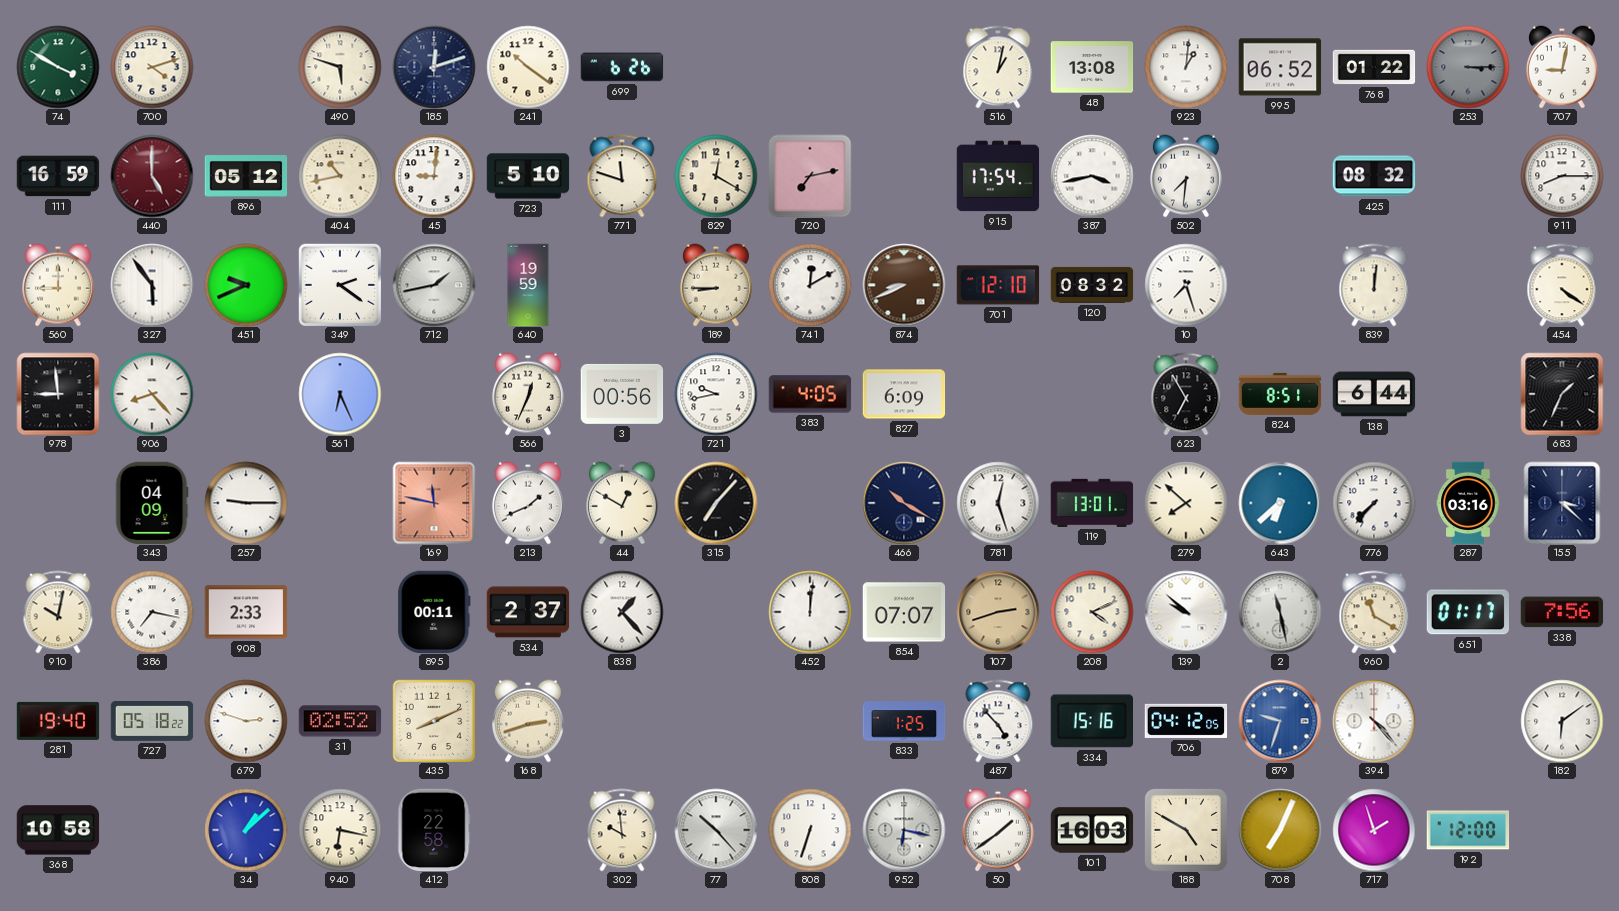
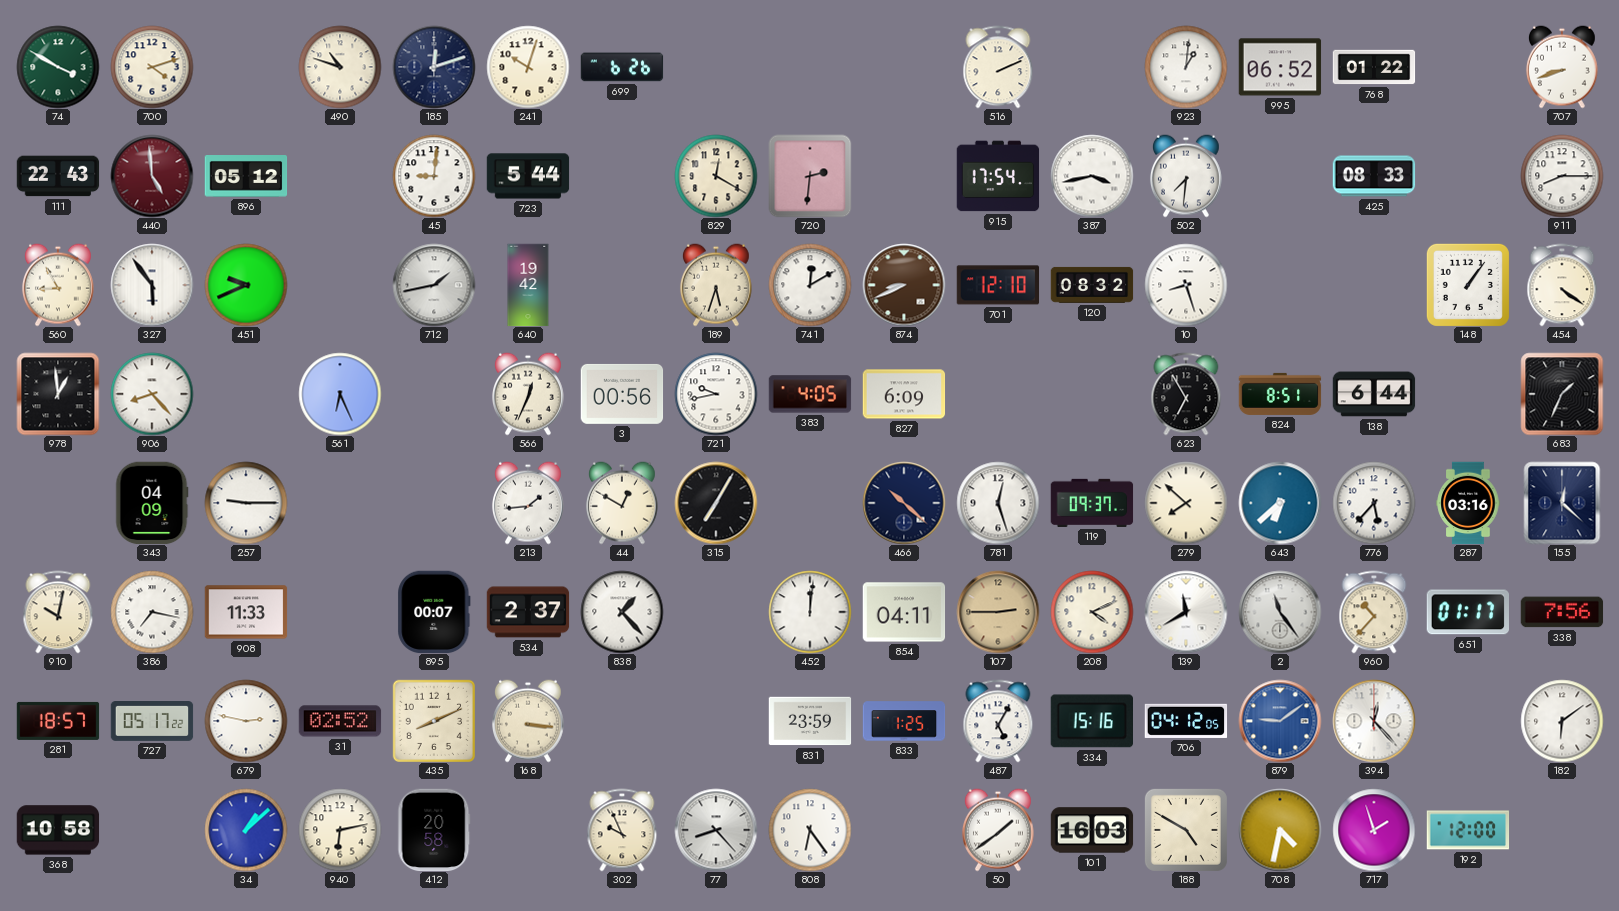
490: 5:48 -> 10:48
241: 10:21 -> 10:03
516: 1:02 -> 2:11
48: 13:08 -> none
253: 3:15 -> none
707: 9:02 -> 8:42
111: 16:59 -> 22:43
440: 5:00 -> 4:59
404: 10:43 -> none
723: 5:10 -> 5:44
771: 11:48 -> none
720: 7:13 -> 2:31
425: 08:32 -> 08:33
560: 9:00 -> 8:55
349: 2:21 -> none
640: 19:59 -> 19:42
189: 8:45 -> 5:33
10: 7:27 -> 8:27
839: 12:01 -> none
148: none -> 1:06
978: 8:59 -> 12:59
169: 11:47 -> none
213: 1:41 -> 1:44
315: 7:07 -> 7:05
466: 10:20 -> 10:22
119: 13:01 -> 09:37
776: 7:37 -> 5:37
155: 3:22 -> 12:22
908: 2:33 -> 11:33
895: 00:11 -> 00:07
854: 07:07 -> 04:11
107: 2:42 -> 2:45
139: 9:52 -> 11:40
2: 11:28 -> 11:24
960: 11:20 -> 10:37
281: 19:40 -> 18:57
727: 05:18 -> 05:17
679: 2:48 -> 2:47
168: 2:42 -> 3:16
831: none -> 23:59
487: 4:53 -> 5:05
879: 9:33 -> 9:09
394: 4:23 -> 12:23
940: 6:17 -> 6:13
412: 22:58 -> 20:58
302: 9:59 -> 9:56
77: 10:23 -> 8:23
808: 6:33 -> 6:24
952: 6:17 -> none
708: 7:04 -> 4:32
